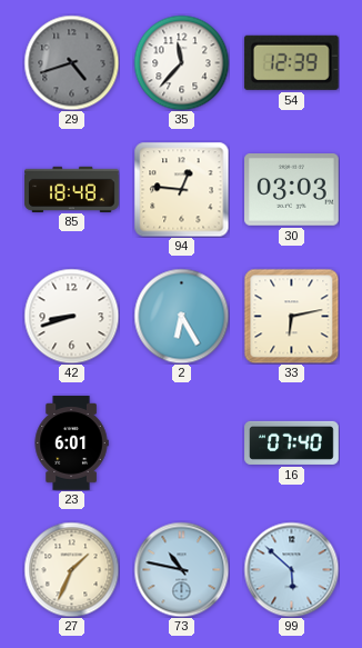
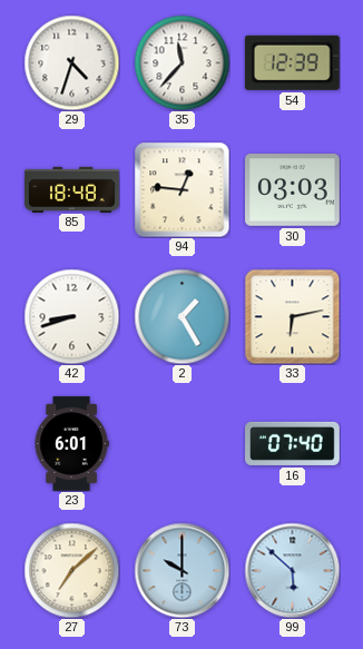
29: 4:42 -> 4:33
29 dial: grey -> white
2: 6:25 -> 1:25
27: 1:34 -> 7:08
73: 10:47 -> 10:00
